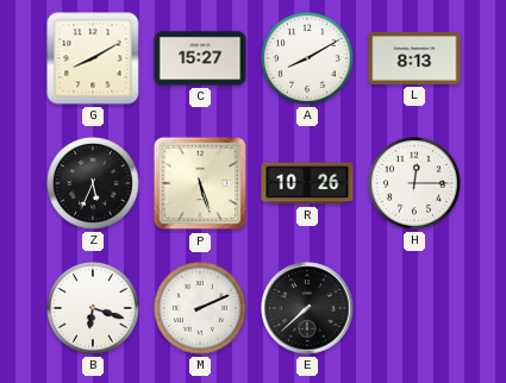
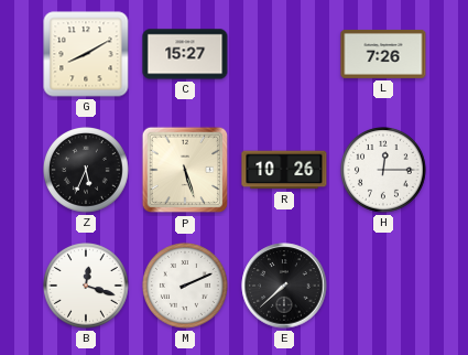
A: 8:10 -> none
L: 8:13 -> 7:26
B: 6:18 -> 12:18
